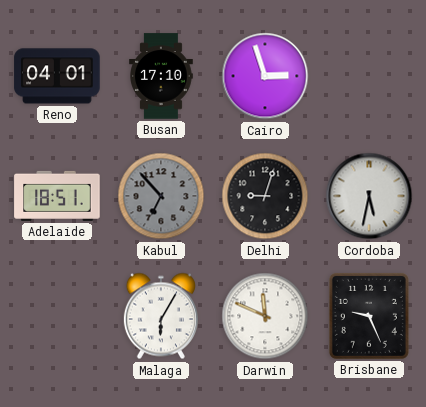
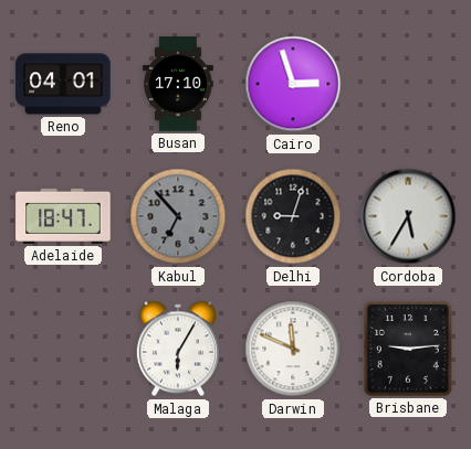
Adelaide: 18:51 -> 18:47
Cordoba: 5:32 -> 5:35
Brisbane: 9:26 -> 9:14
